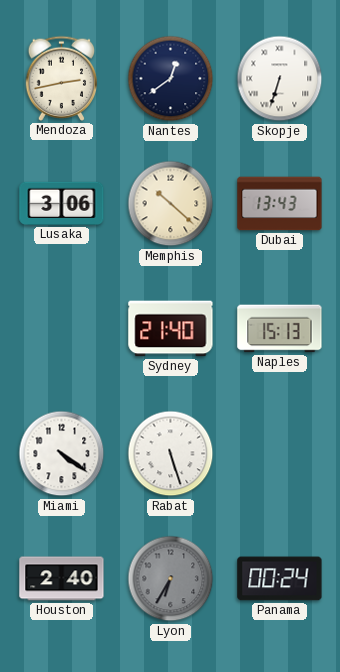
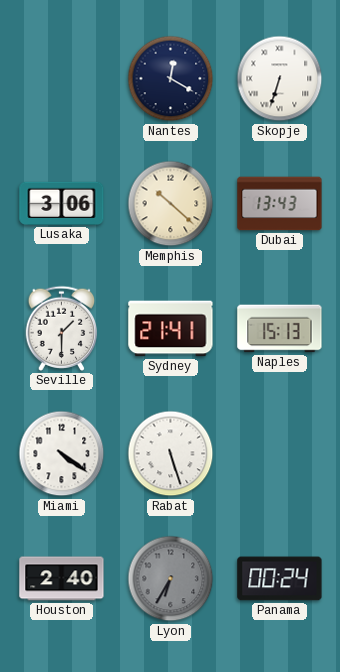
Mendoza: 2:43 -> none
Nantes: 12:39 -> 12:20
Seville: none -> 1:30
Sydney: 21:40 -> 21:41
